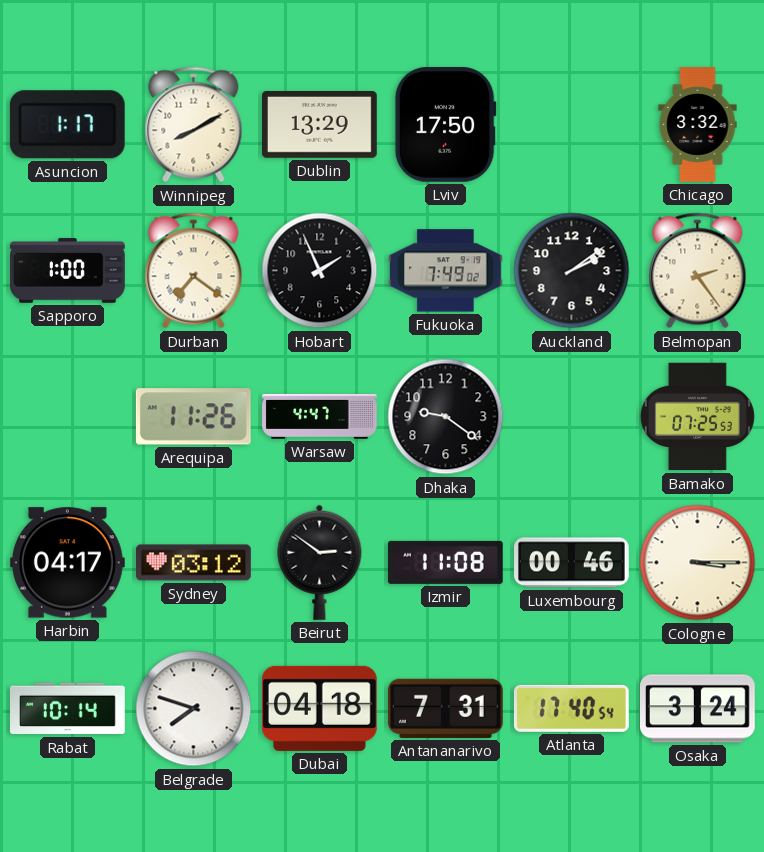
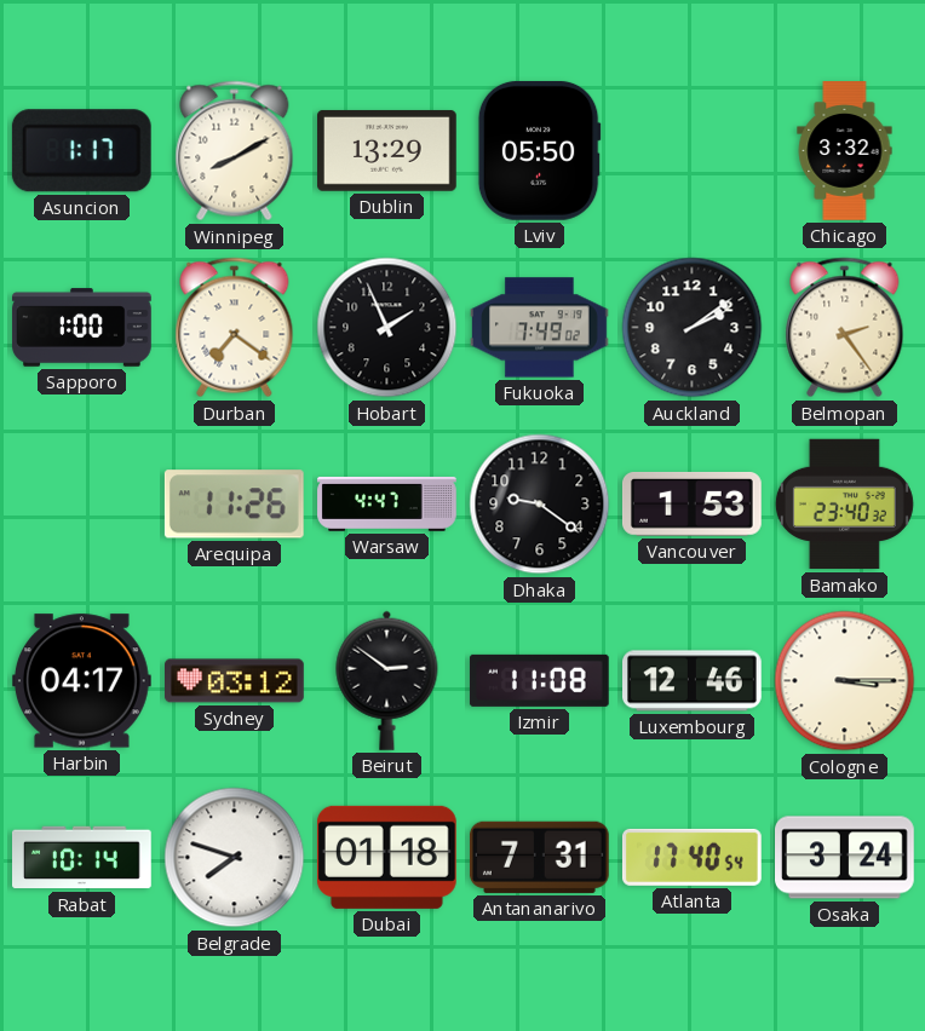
Lviv: 17:50 -> 05:50
Vancouver: none -> 1:53
Bamako: 07:25 -> 23:40
Luxembourg: 00:46 -> 12:46
Dubai: 04:18 -> 01:18
